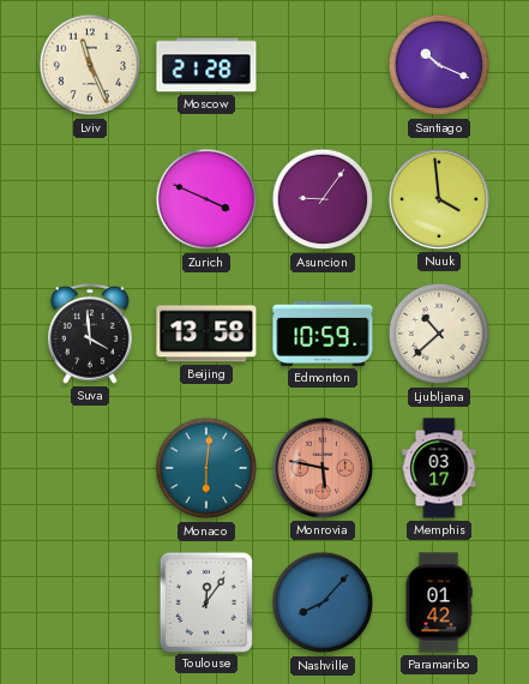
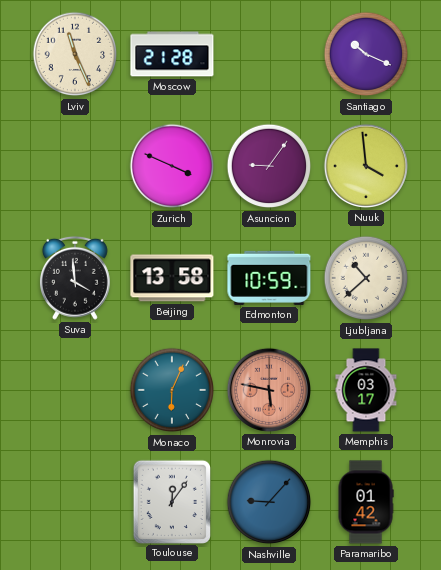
Monaco: 6:01 -> 6:04
Nashville: 8:07 -> 9:07
